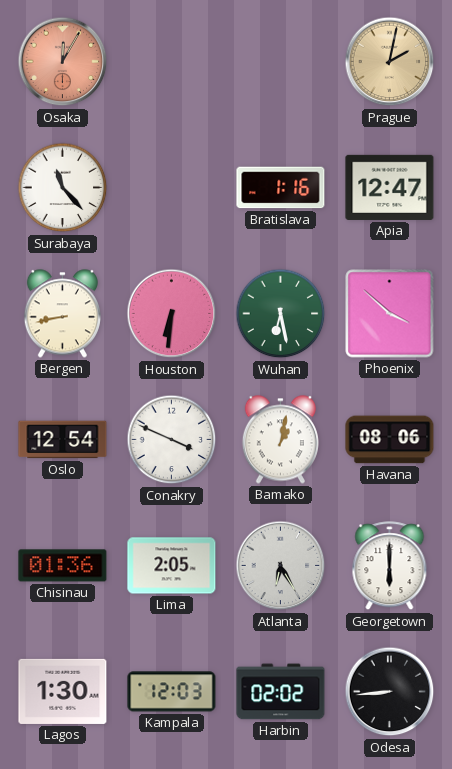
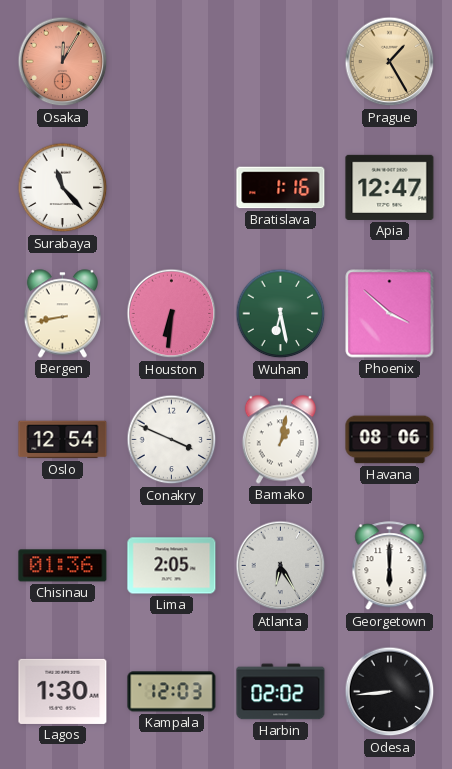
Prague: 2:02 -> 1:25
